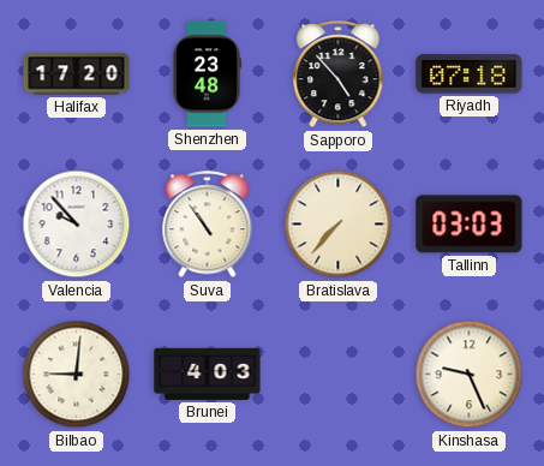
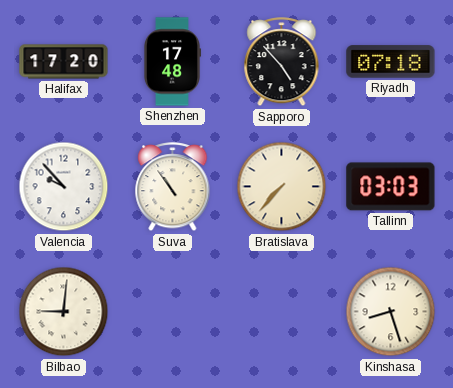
Shenzhen: 23:48 -> 17:48
Brunei: 4:03 -> none
Kinshasa: 9:26 -> 8:27
